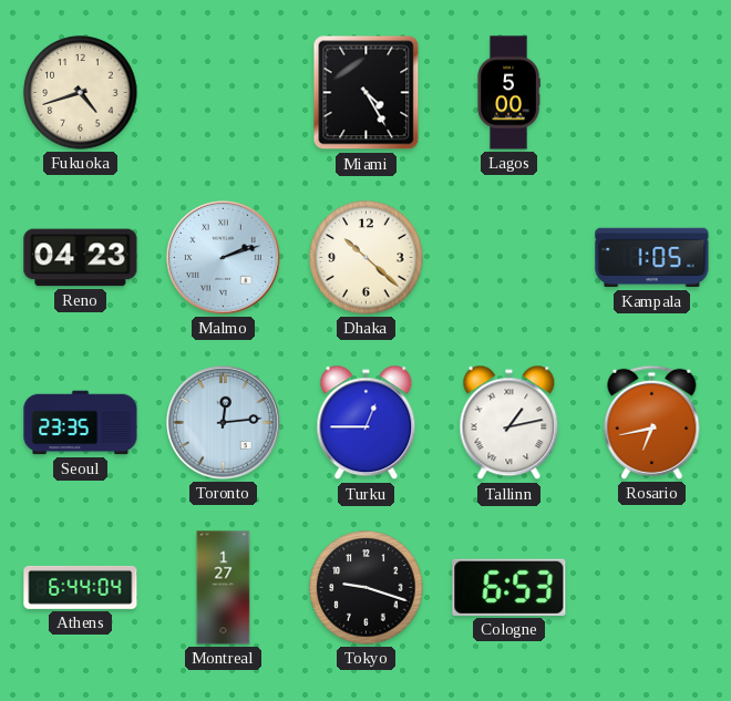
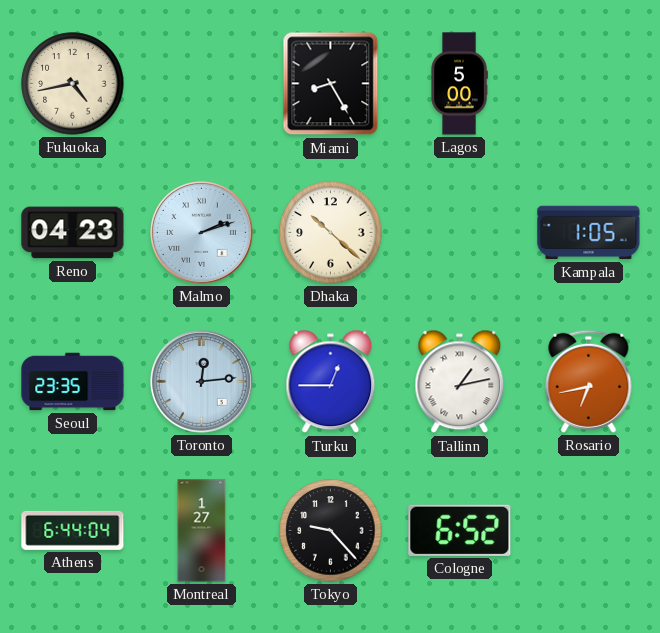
Fukuoka: 4:42 -> 4:43
Miami: 4:25 -> 8:25
Tokyo: 9:18 -> 9:23
Cologne: 6:53 -> 6:52
